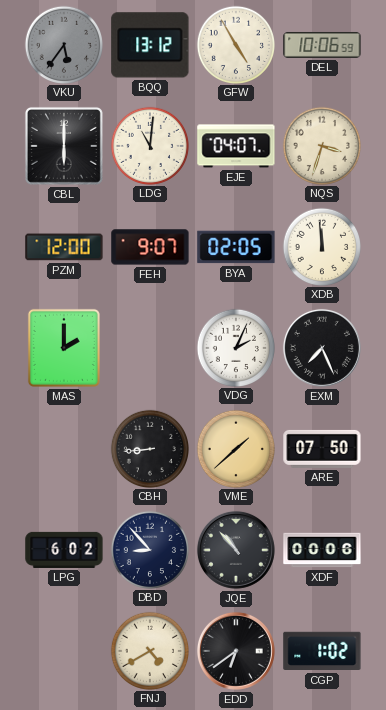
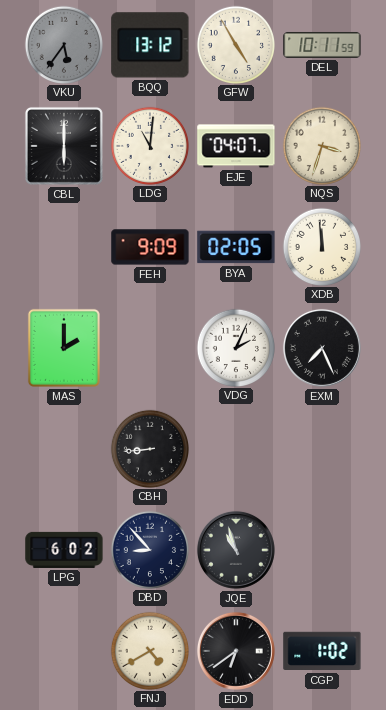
DEL: 10:06 -> 10:11
PZM: 12:00 -> none
FEH: 9:07 -> 9:09
VME: 1:38 -> none
ARE: 07:50 -> none
JQE: 10:53 -> 10:57
XDF: 00:06 -> none
